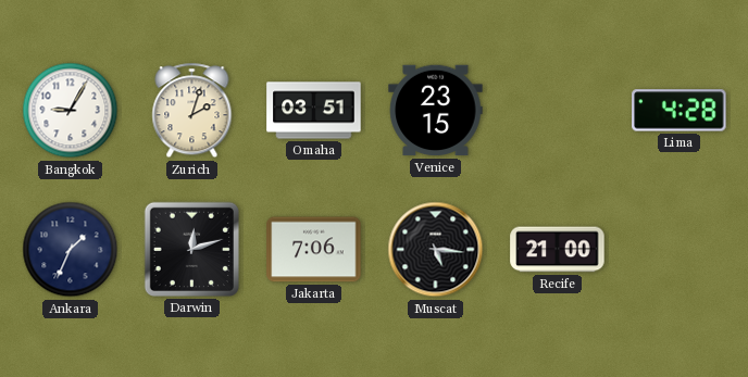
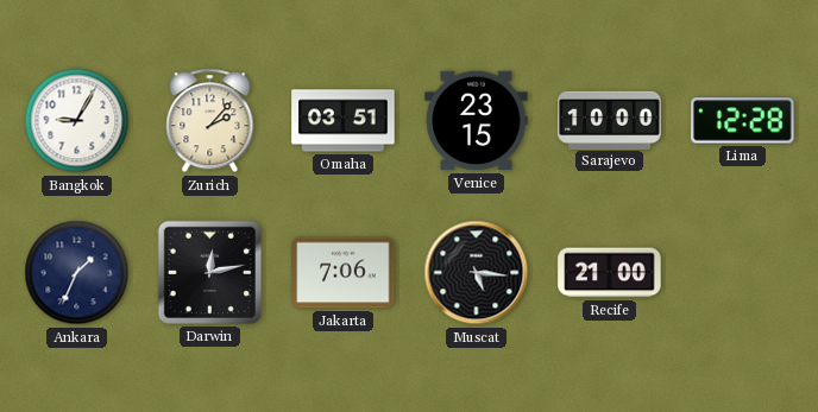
Zurich: 2:03 -> 2:07
Sarajevo: none -> 10:00
Lima: 4:28 -> 12:28
Darwin: 12:12 -> 12:13
